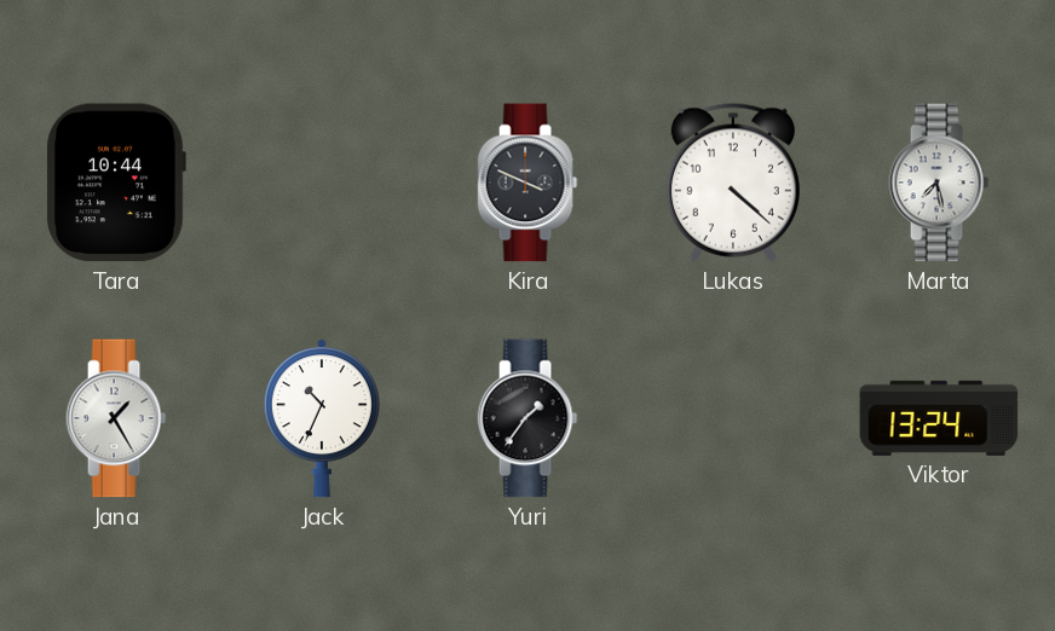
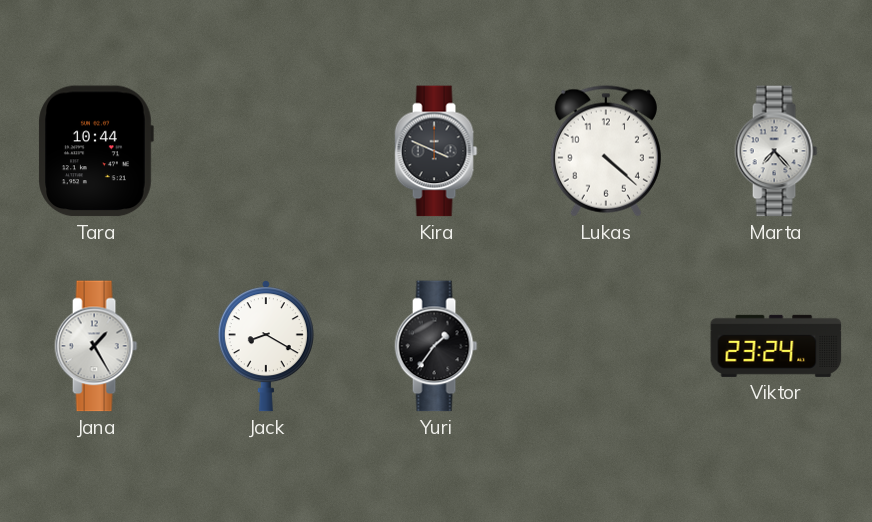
Marta: 7:28 -> 7:23
Jack: 10:34 -> 8:20
Viktor: 13:24 -> 23:24
